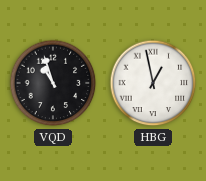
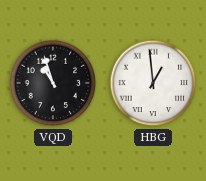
HBG: 12:58 -> 12:59
